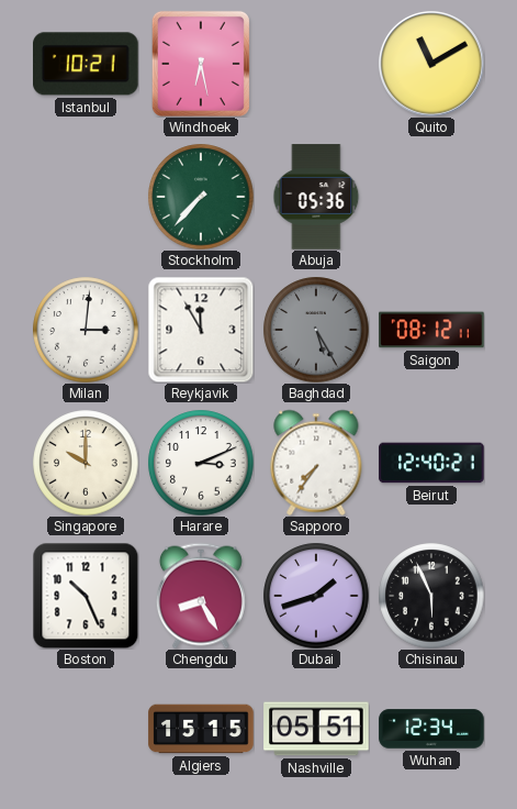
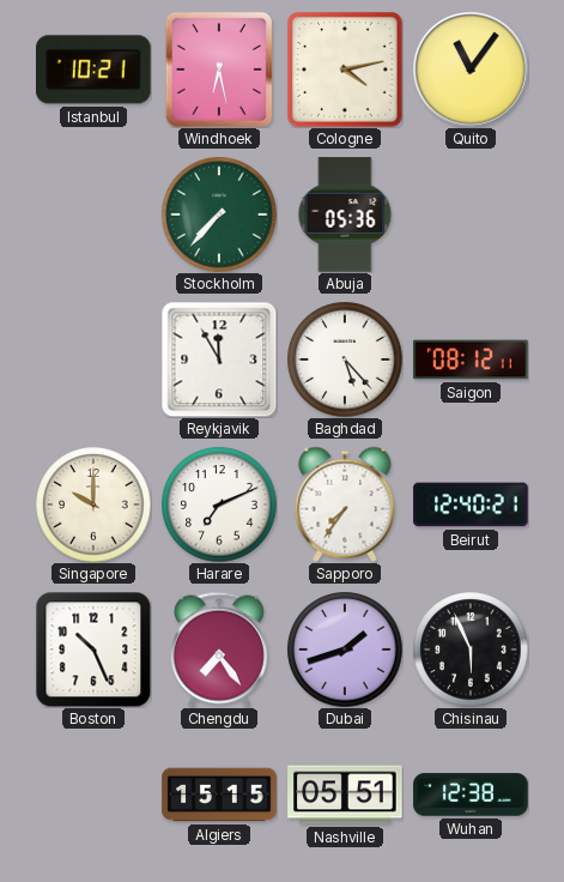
Cologne: none -> 4:13
Quito: 11:10 -> 11:06
Milan: 3:01 -> none
Baghdad: 5:25 -> 5:23
Baghdad dial: grey -> white
Harare: 3:11 -> 7:11
Chengdu: 8:25 -> 7:24
Wuhan: 12:34 -> 12:38
